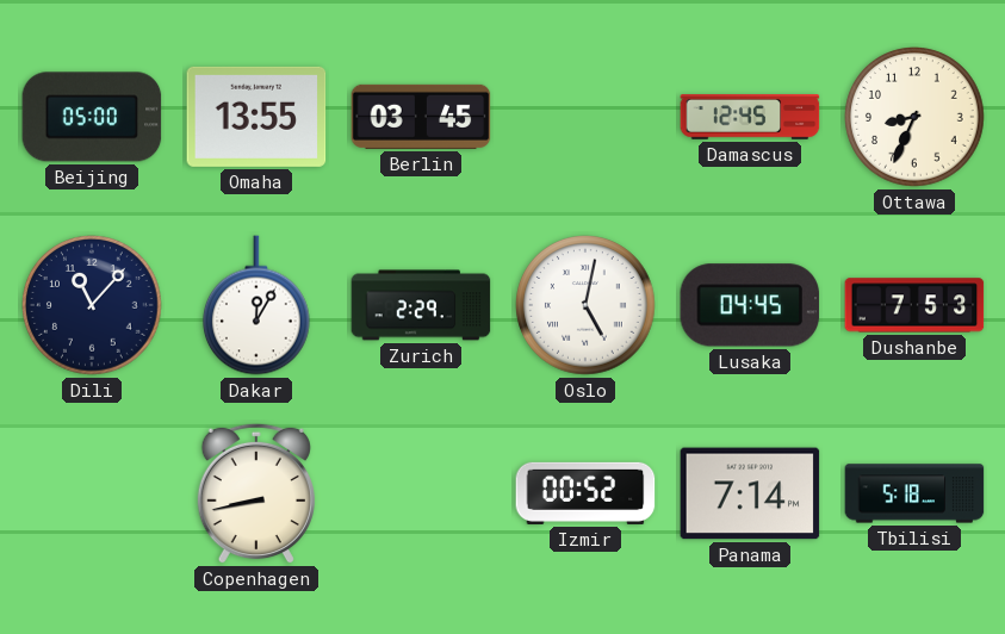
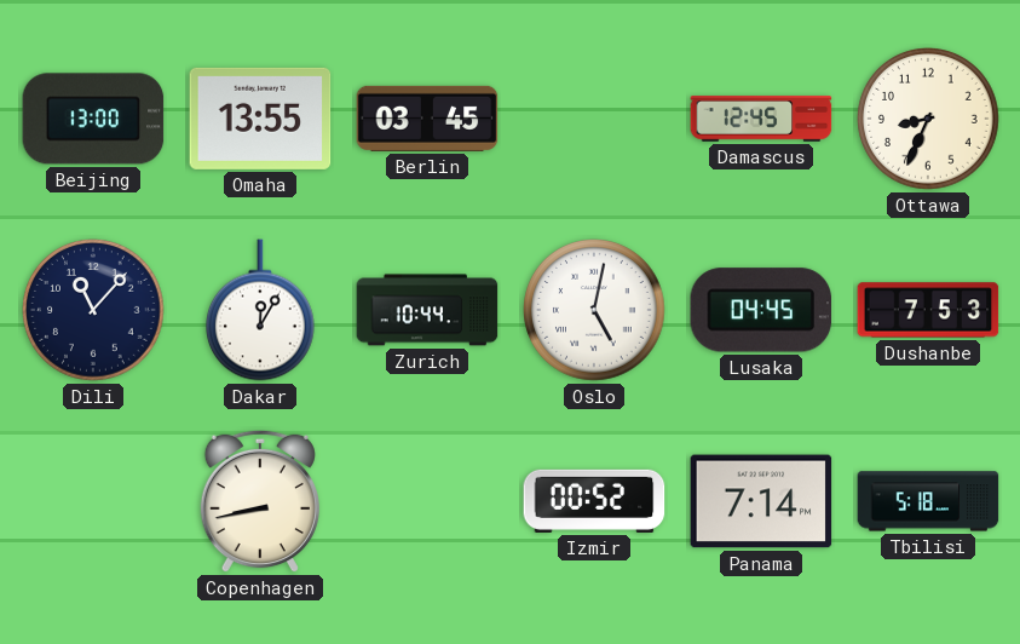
Beijing: 05:00 -> 13:00
Zurich: 2:29 -> 10:44
